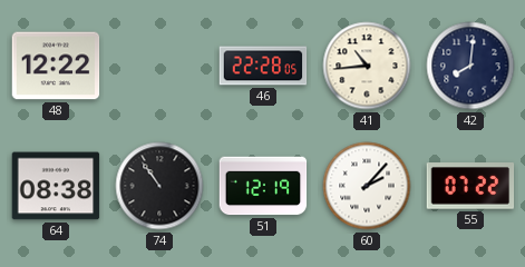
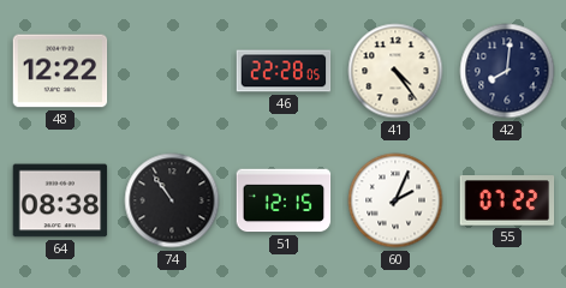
41: 10:44 -> 4:24
51: 12:19 -> 12:15
60: 2:07 -> 2:04
